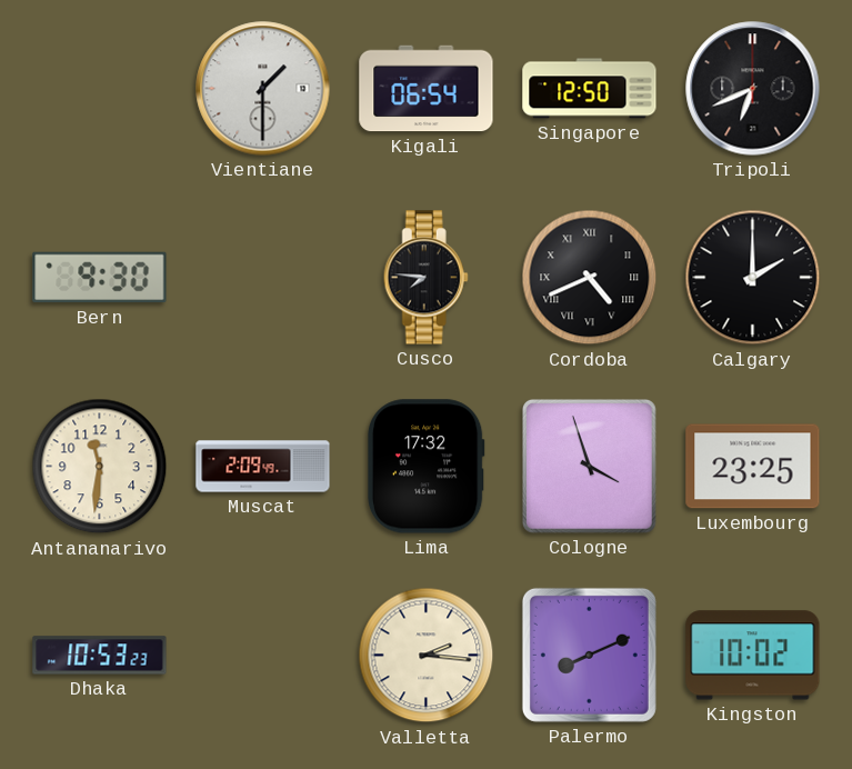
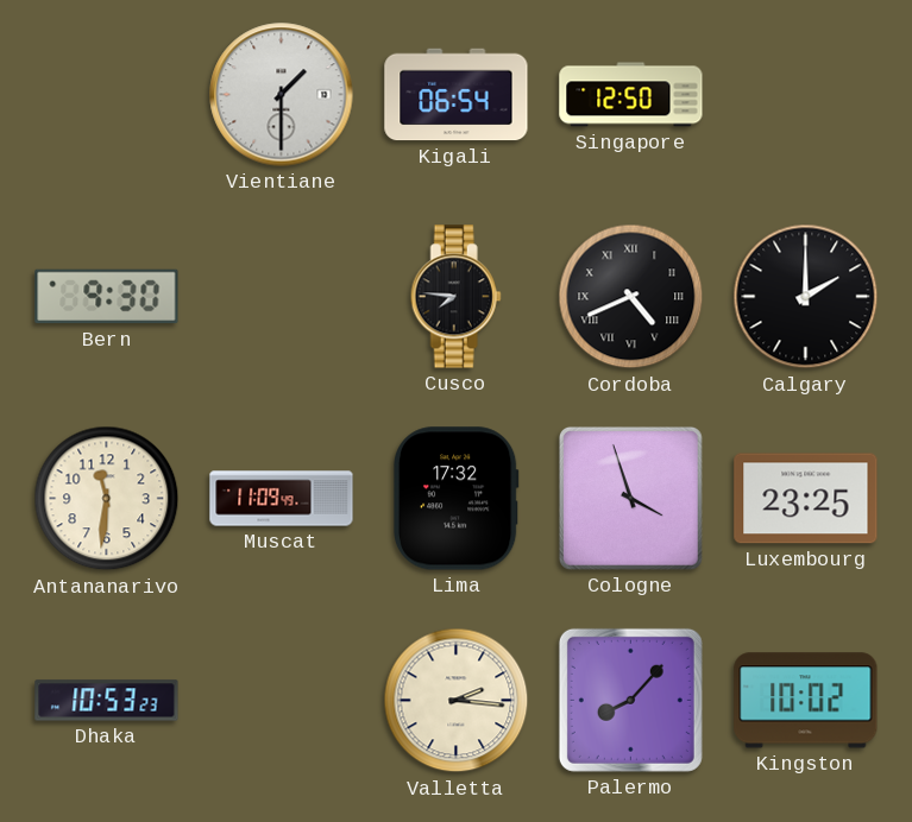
Tripoli: 6:41 -> none
Muscat: 2:09 -> 11:09
Palermo: 8:11 -> 8:07
